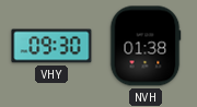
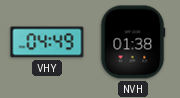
VHY: 09:30 -> 04:49
